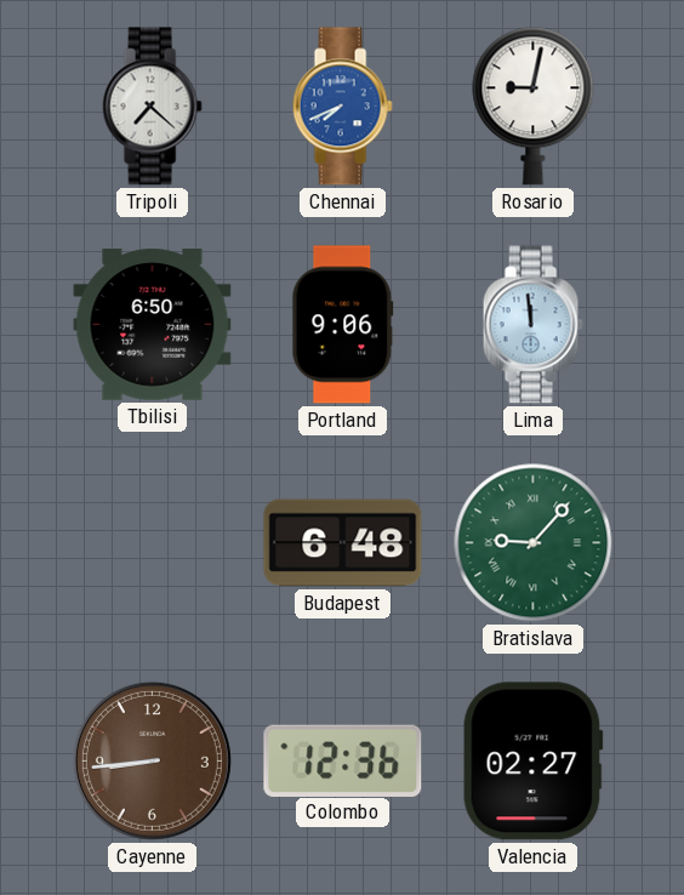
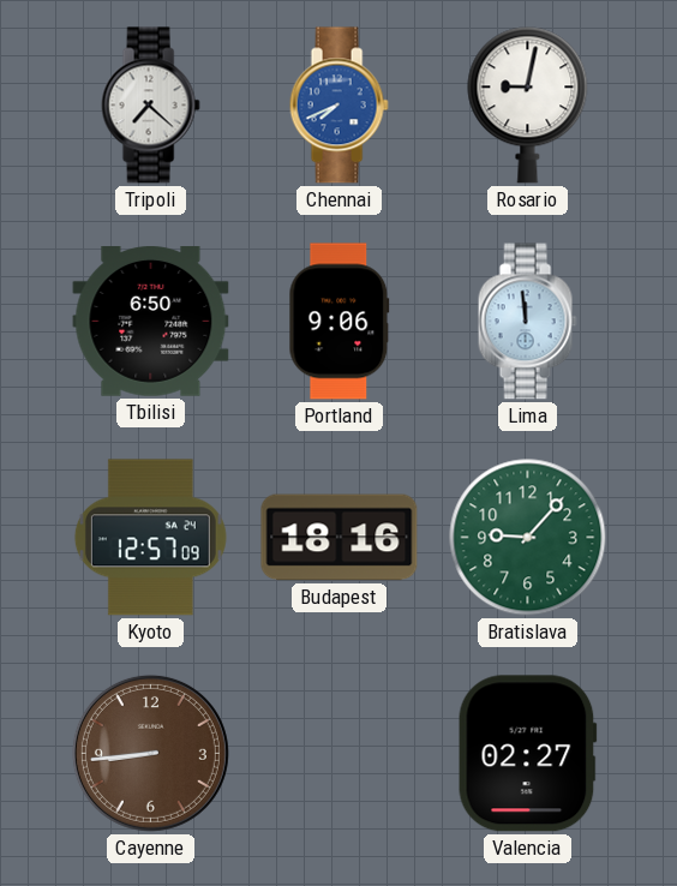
Kyoto: none -> 12:57
Budapest: 6:48 -> 18:16
Bratislava numerals: Roman -> Arabic
Colombo: 12:36 -> none
